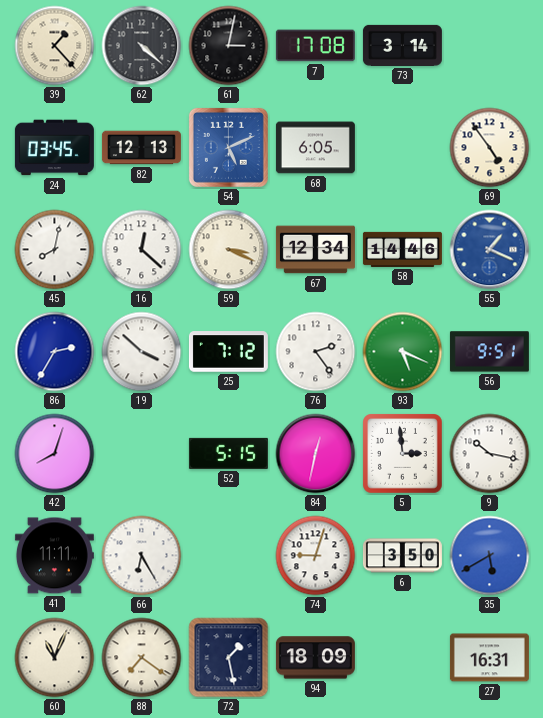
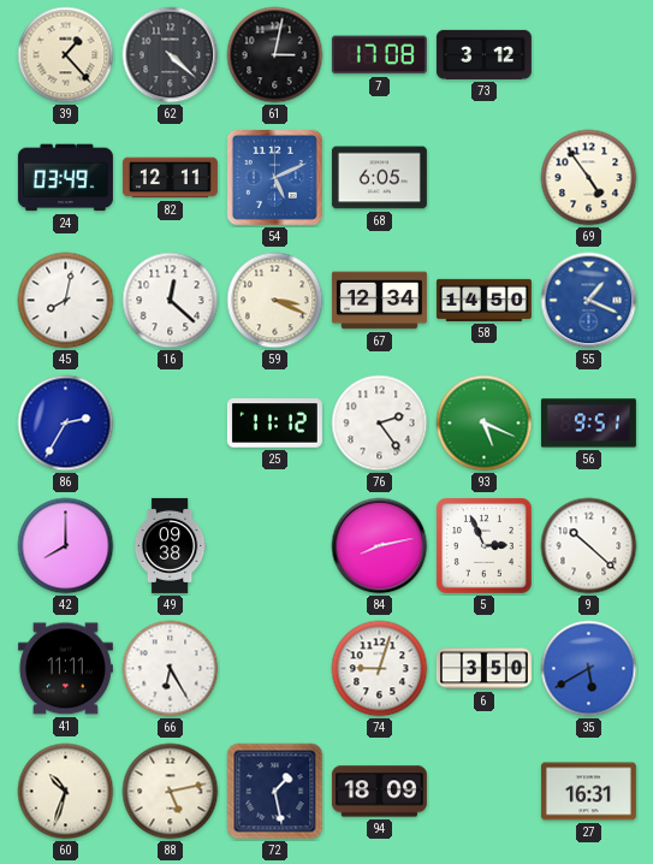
73: 3:14 -> 3:12
24: 03:45 -> 03:49
82: 12:13 -> 12:11
58: 14:46 -> 14:50
19: 3:52 -> none
25: 7:12 -> 11:12
42: 8:03 -> 8:00
49: none -> 09:38
52: 5:15 -> none
84: 12:32 -> 8:13
5: 2:59 -> 2:56
9: 10:17 -> 10:22
60: 11:04 -> 10:33
88: 7:21 -> 5:13
